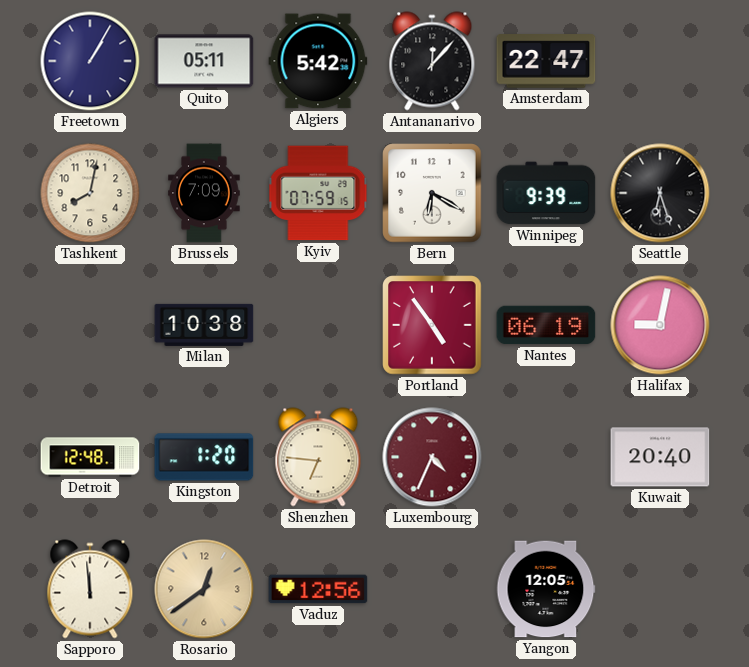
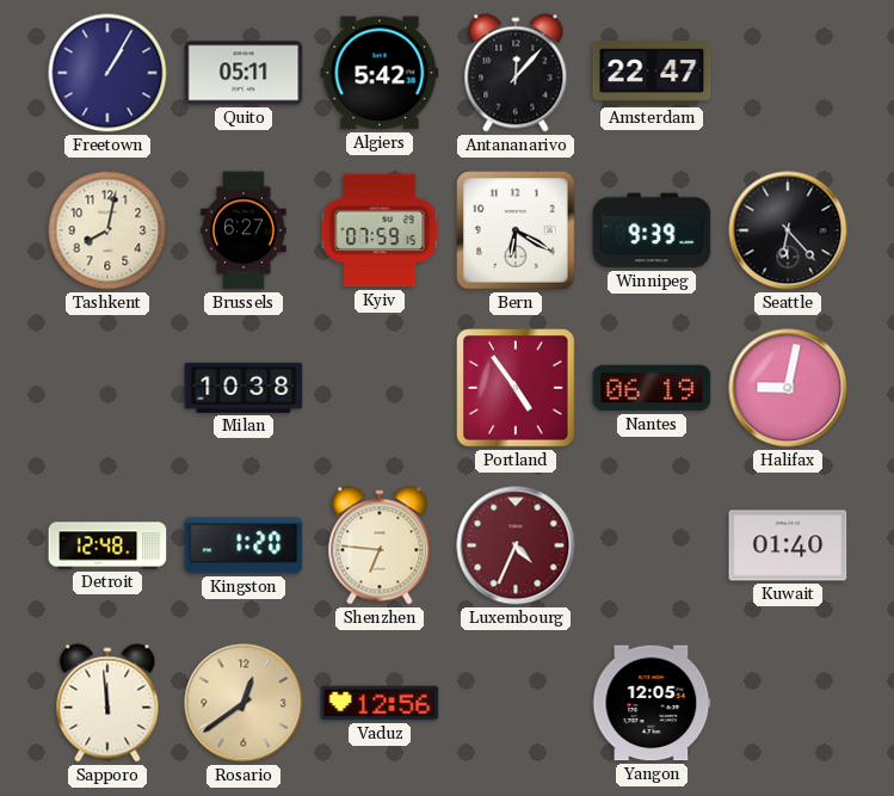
Brussels: 7:09 -> 6:27
Seattle: 6:27 -> 6:23
Kuwait: 20:40 -> 01:40
